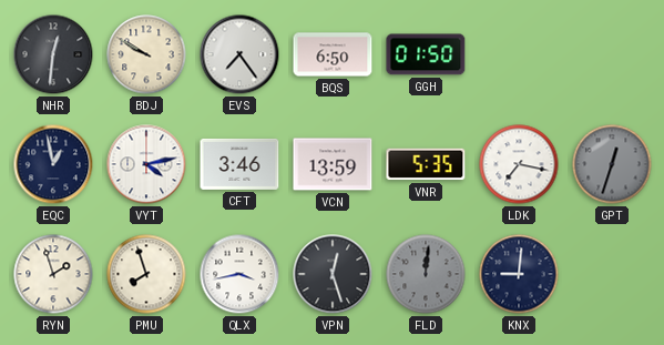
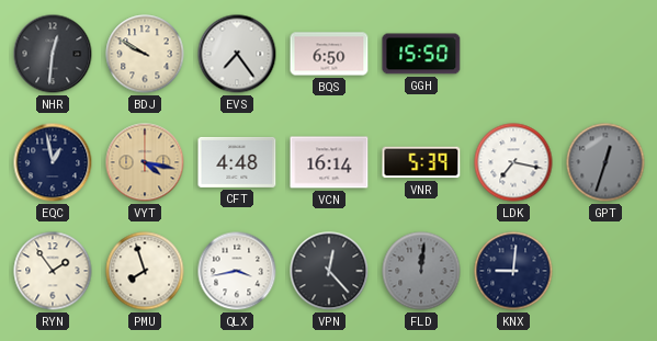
GGH: 01:50 -> 15:50
VYT: 4:13 -> 4:17
VYT dial: white -> champagne
CFT: 3:46 -> 4:48
VCN: 13:59 -> 16:14
VNR: 5:35 -> 5:39
RYN: 1:57 -> 1:54
VPN: 12:27 -> 12:23
